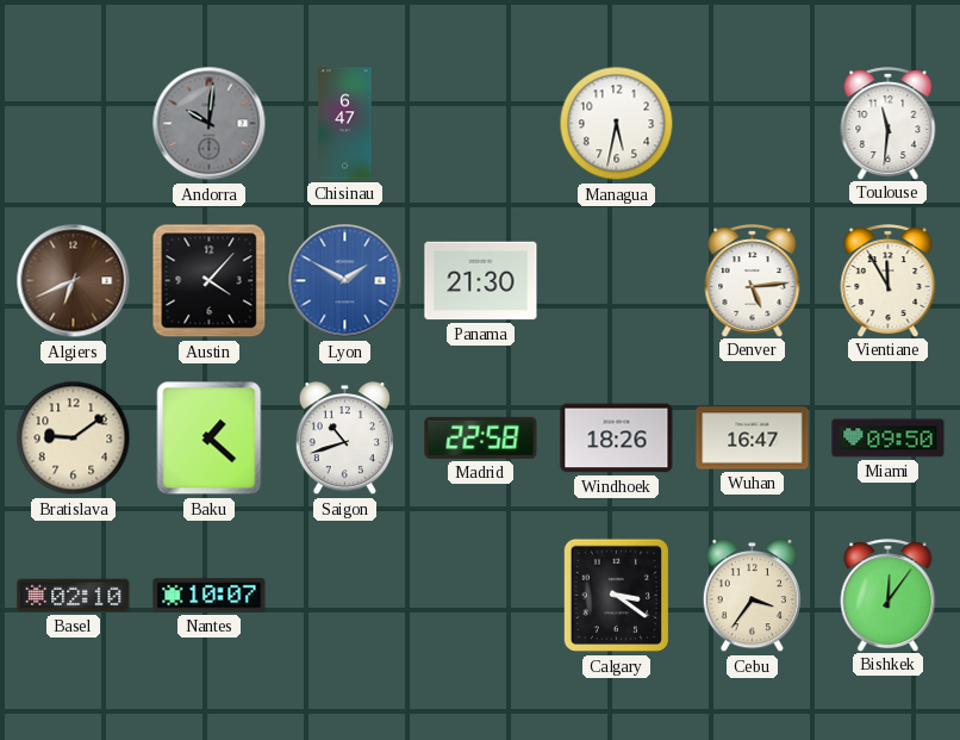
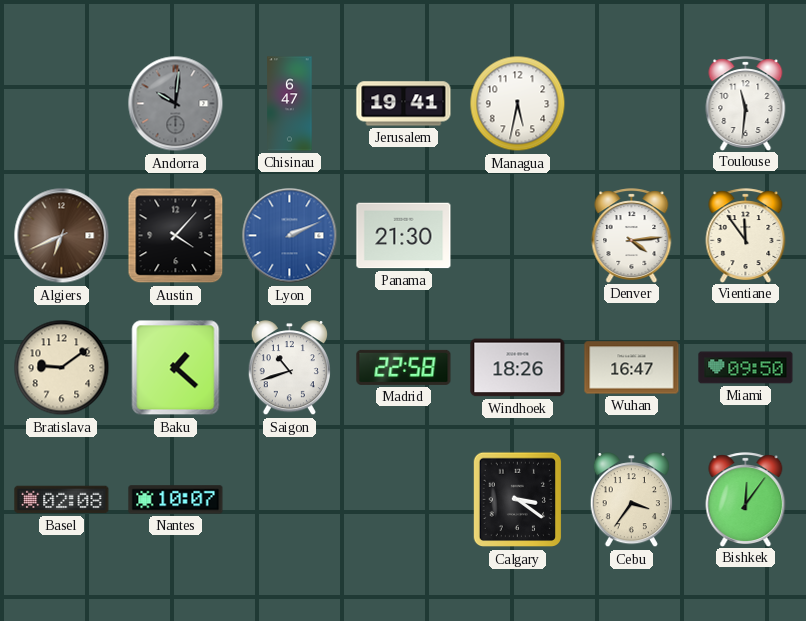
Jerusalem: none -> 19:41
Lyon: 1:50 -> 2:11
Denver: 5:14 -> 4:14
Vientiane: 11:55 -> 11:54
Basel: 02:10 -> 02:08
